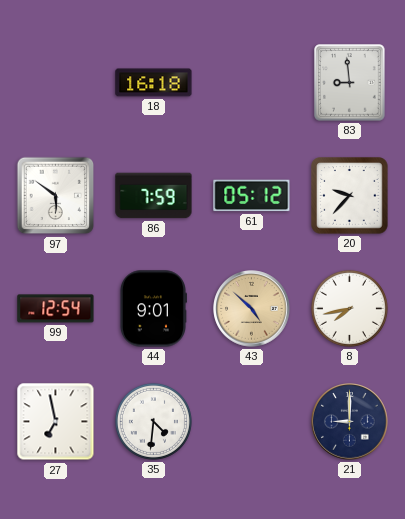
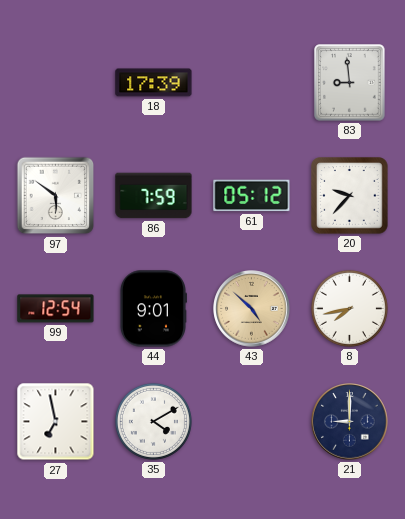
18: 16:18 -> 17:39
35: 4:31 -> 4:10
